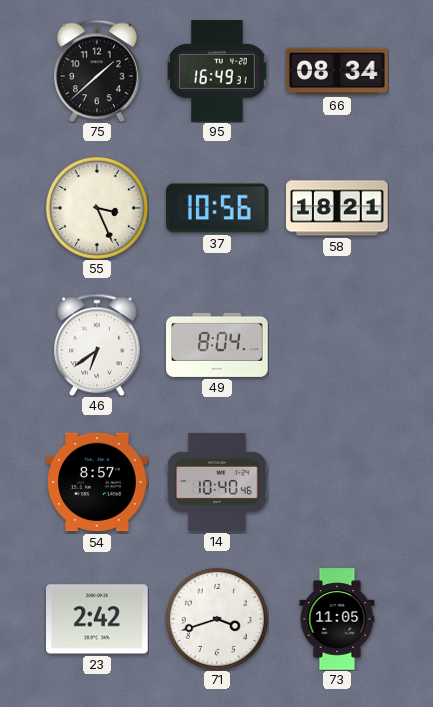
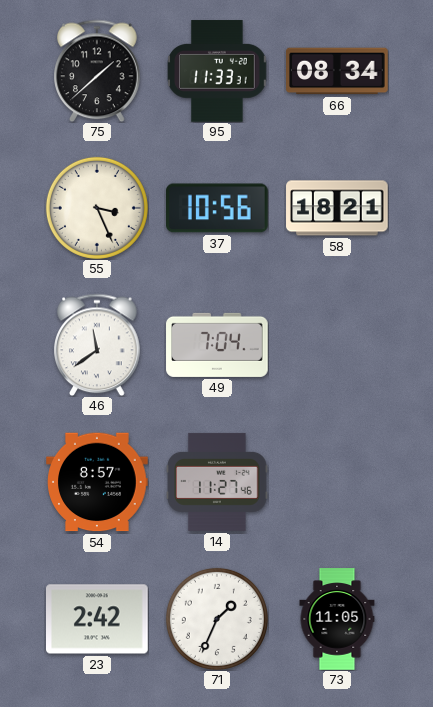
95: 16:49 -> 11:33
46: 6:39 -> 11:39
49: 8:04 -> 7:04
14: 10:40 -> 11:27
71: 3:42 -> 1:34
